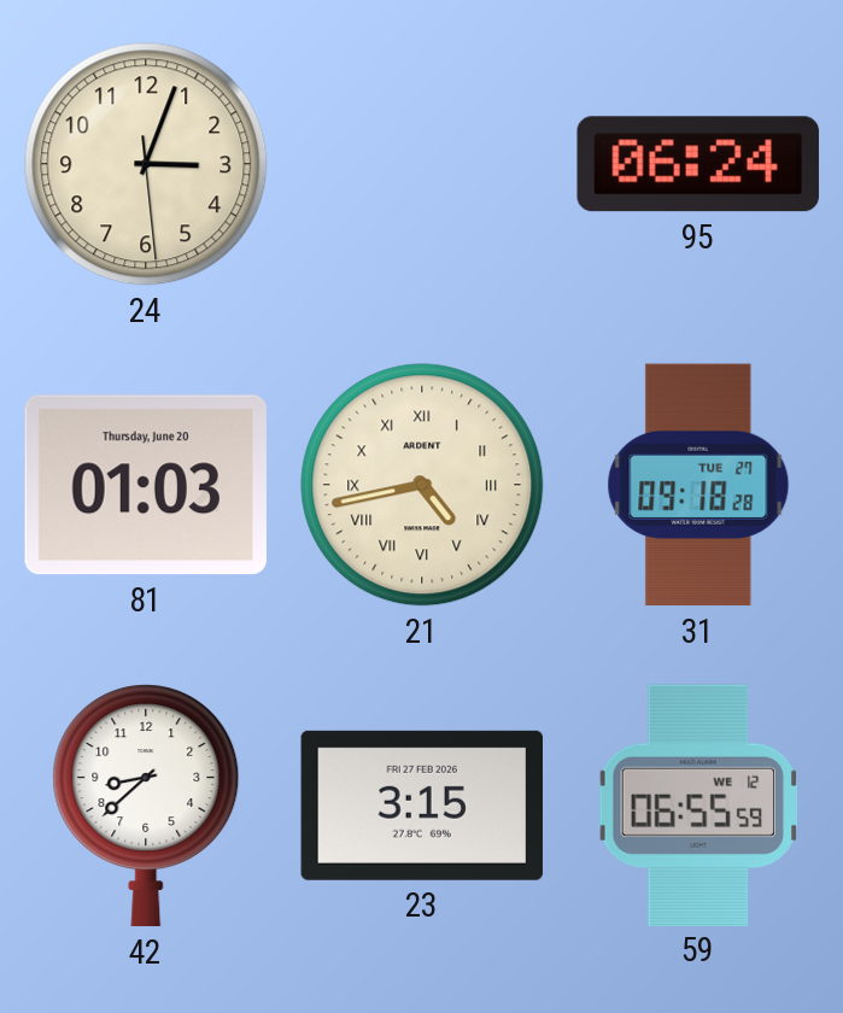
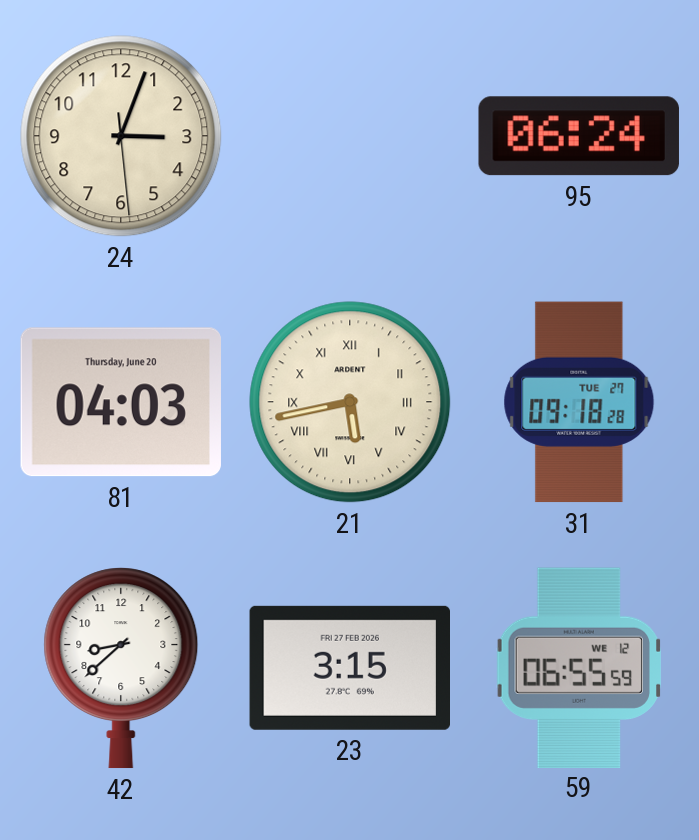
81: 01:03 -> 04:03
21: 4:43 -> 5:43
